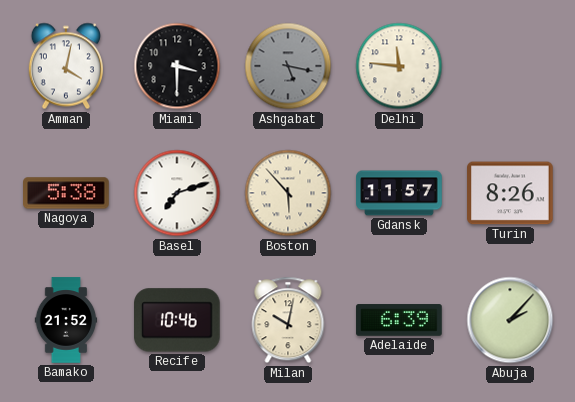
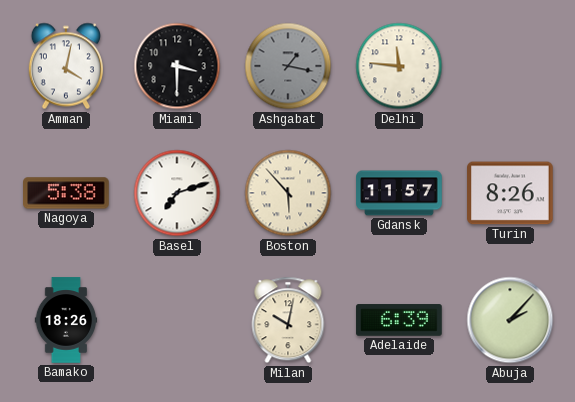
Ashgabat: 5:17 -> 1:17
Bamako: 21:52 -> 18:26
Recife: 10:46 -> none
